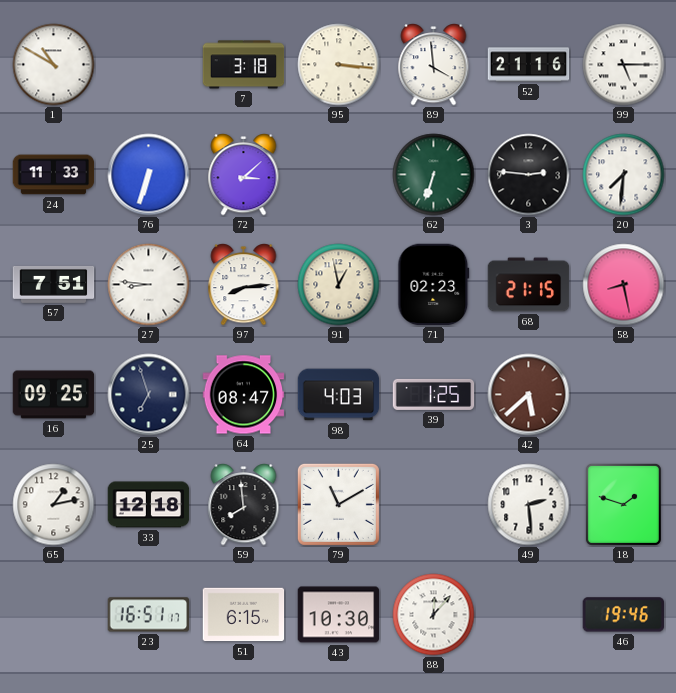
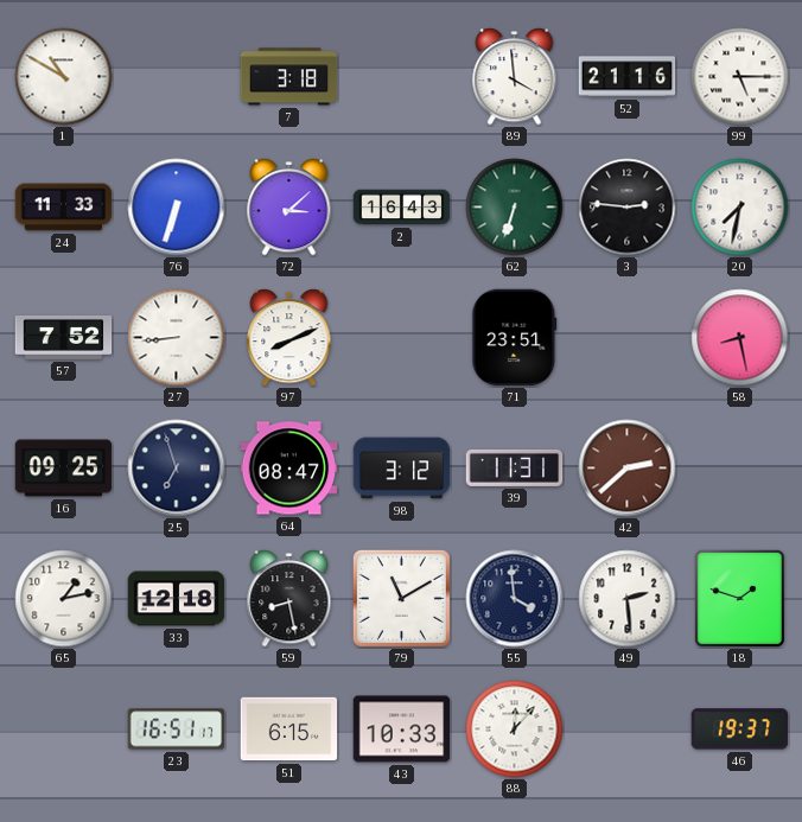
95: 3:16 -> none
2: none -> 16:43
20: 7:31 -> 7:32
57: 7:51 -> 7:52
27: 8:46 -> 8:44
97: 8:14 -> 8:11
91: 12:58 -> none
71: 02:23 -> 23:51
68: 21:15 -> none
98: 4:03 -> 3:12
39: 1:25 -> 11:31
42: 5:38 -> 2:38
59: 7:59 -> 8:28
55: none -> 3:59
43: 10:30 -> 10:33
46: 19:46 -> 19:37
